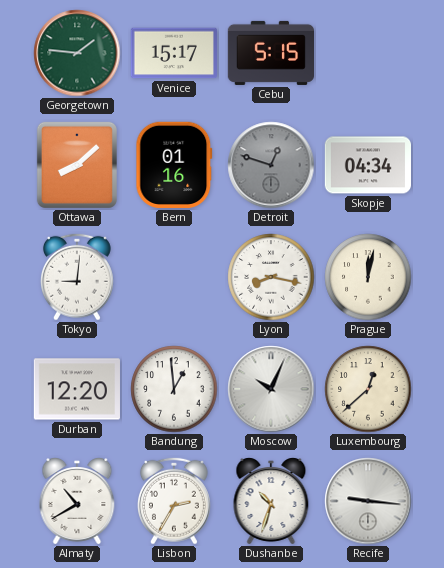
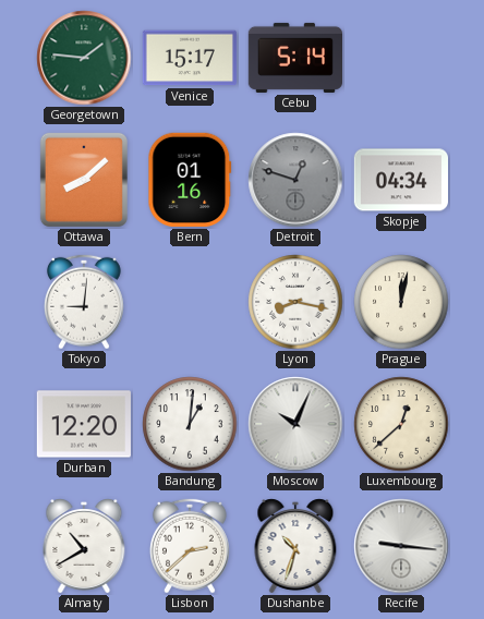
Cebu: 5:15 -> 5:14
Bandung: 12:59 -> 1:01
Lisbon: 2:35 -> 2:38
